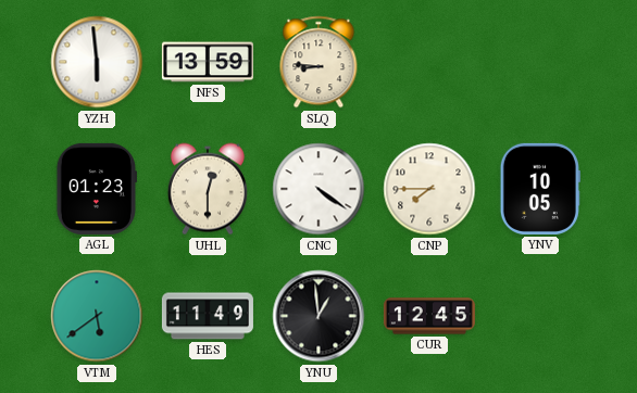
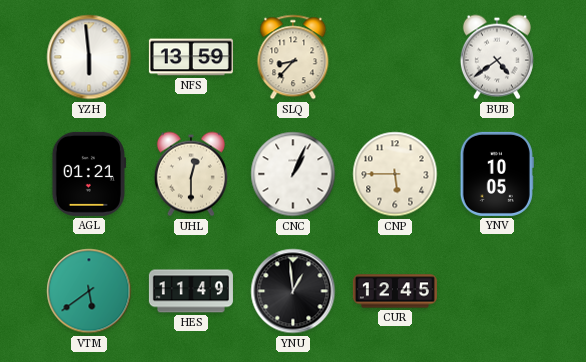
SLQ: 8:46 -> 8:37
BUB: none -> 4:39
AGL: 01:23 -> 01:21
CNC: 4:21 -> 1:04
CNP: 7:45 -> 5:45
